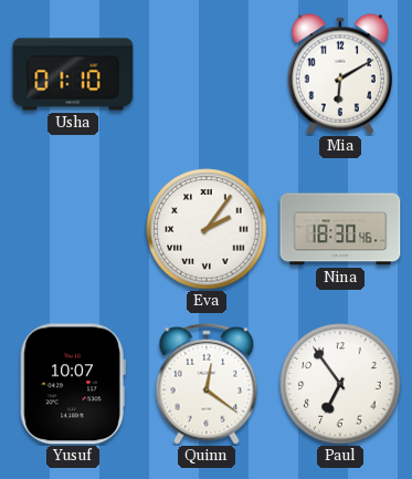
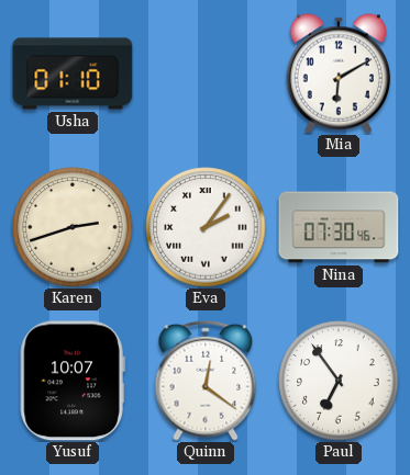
Karen: none -> 2:42
Nina: 18:30 -> 07:30
